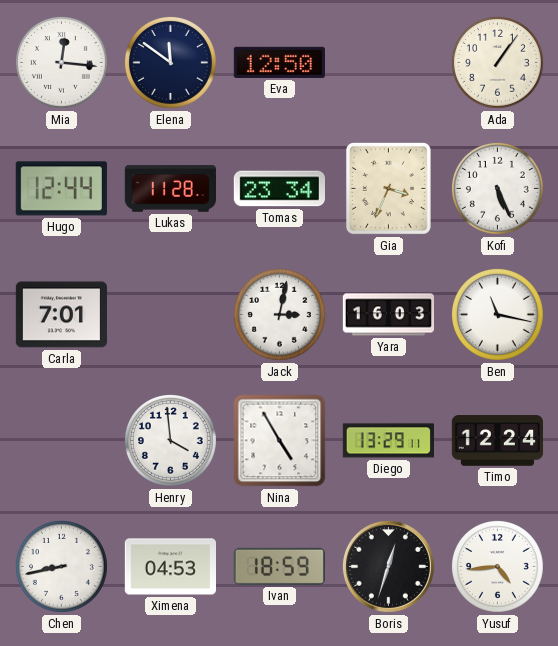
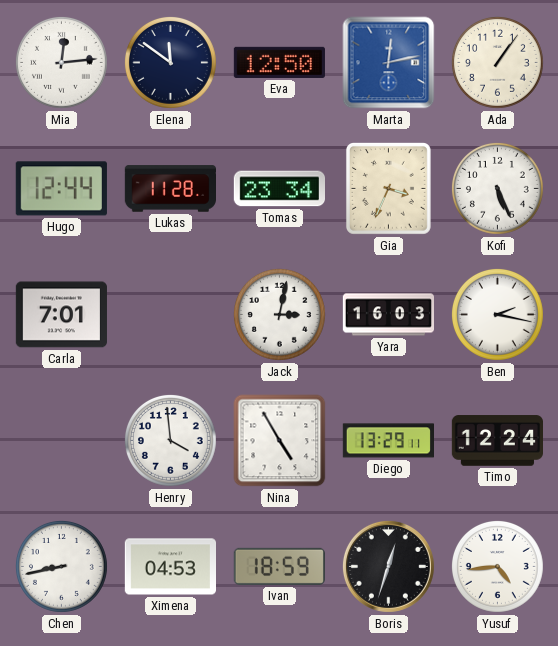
Mia: 12:16 -> 12:14
Marta: none -> 12:13
Ben: 11:17 -> 2:17
